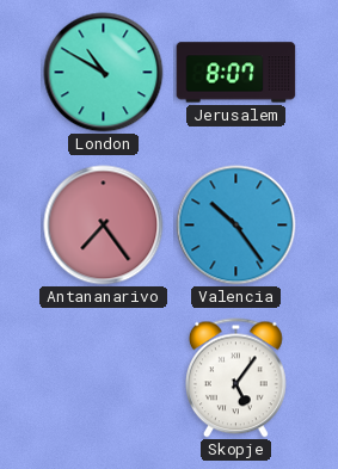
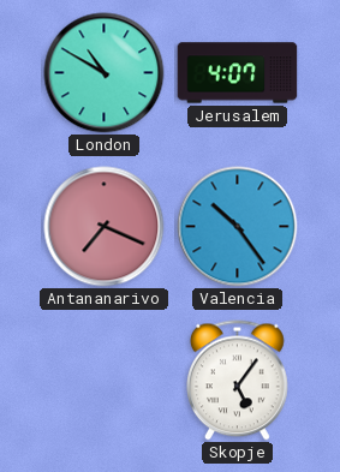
Jerusalem: 8:07 -> 4:07
Antananarivo: 7:24 -> 7:19
